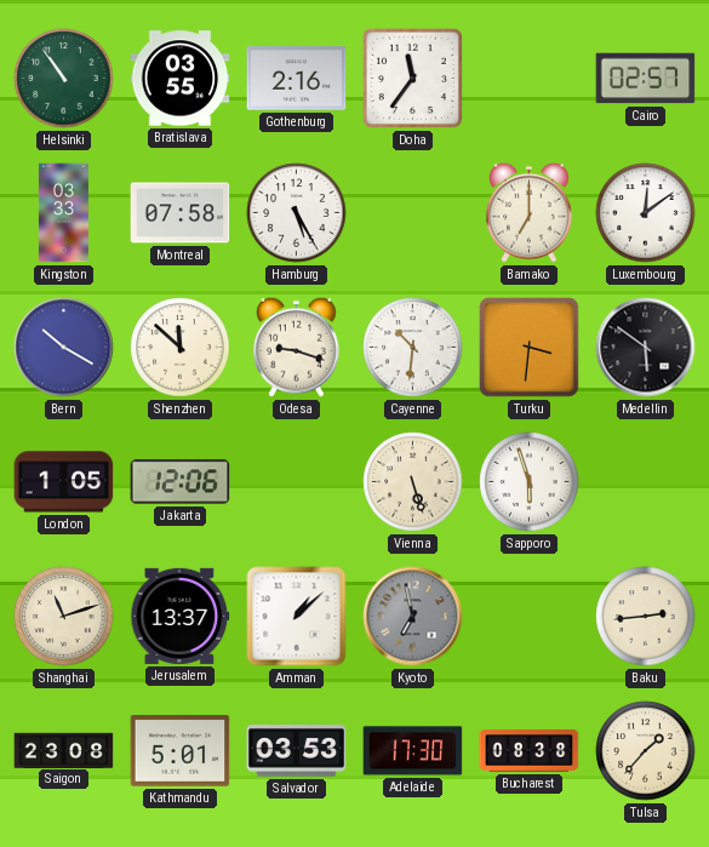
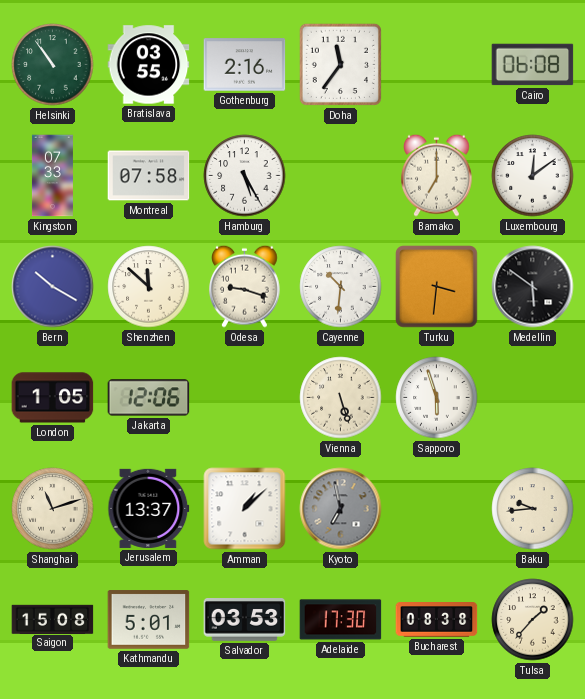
Cairo: 02:57 -> 06:08
Kingston: 03:33 -> 07:33
Baku: 2:44 -> 9:44
Saigon: 23:08 -> 15:08
